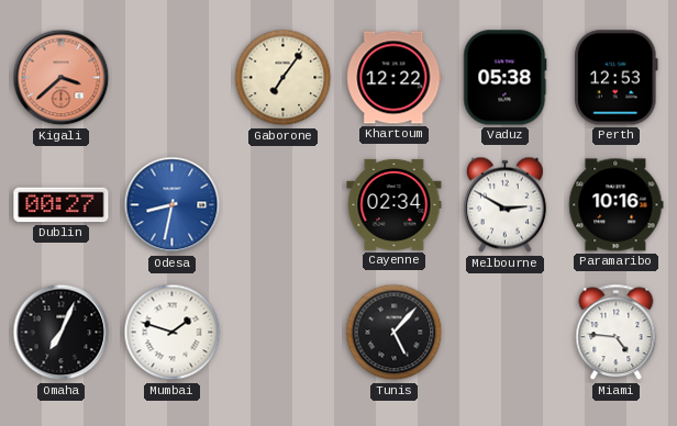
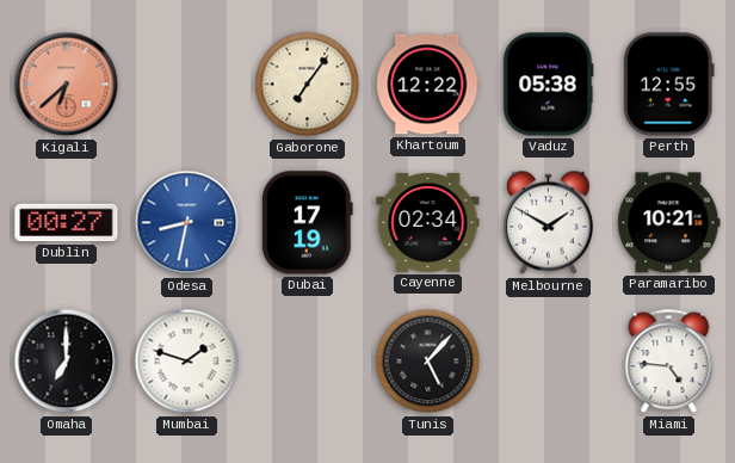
Kigali: 3:38 -> 6:38
Perth: 12:53 -> 12:55
Dubai: none -> 17:19
Melbourne: 2:50 -> 1:50
Paramaribo: 10:16 -> 10:21
Omaha: 7:04 -> 7:00
